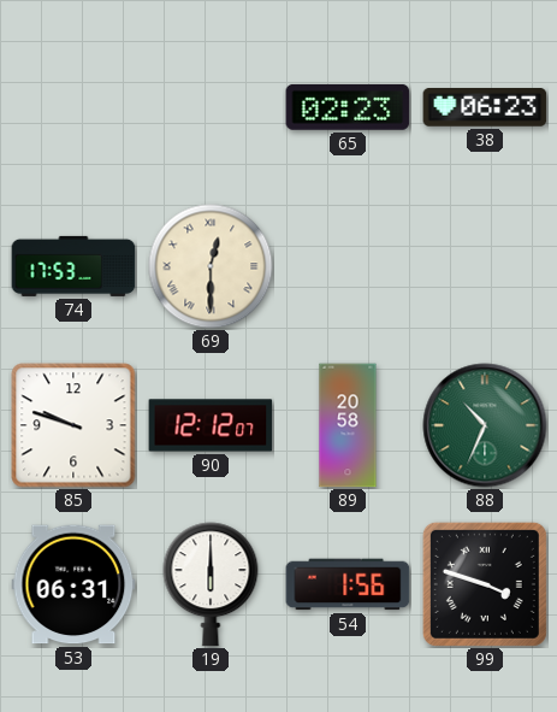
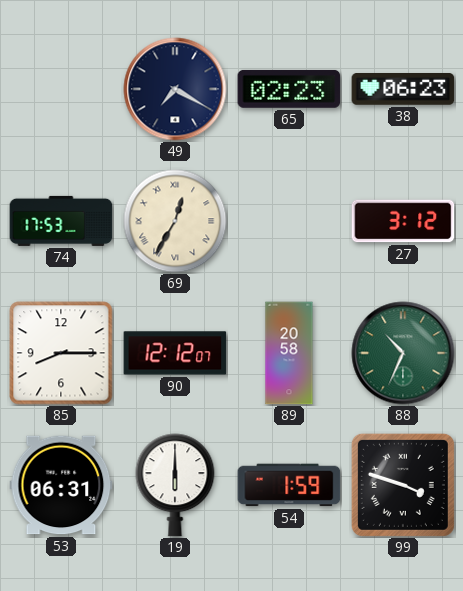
49: none -> 7:20
69: 12:30 -> 12:35
27: none -> 3:12
85: 9:48 -> 8:15
54: 1:56 -> 1:59
